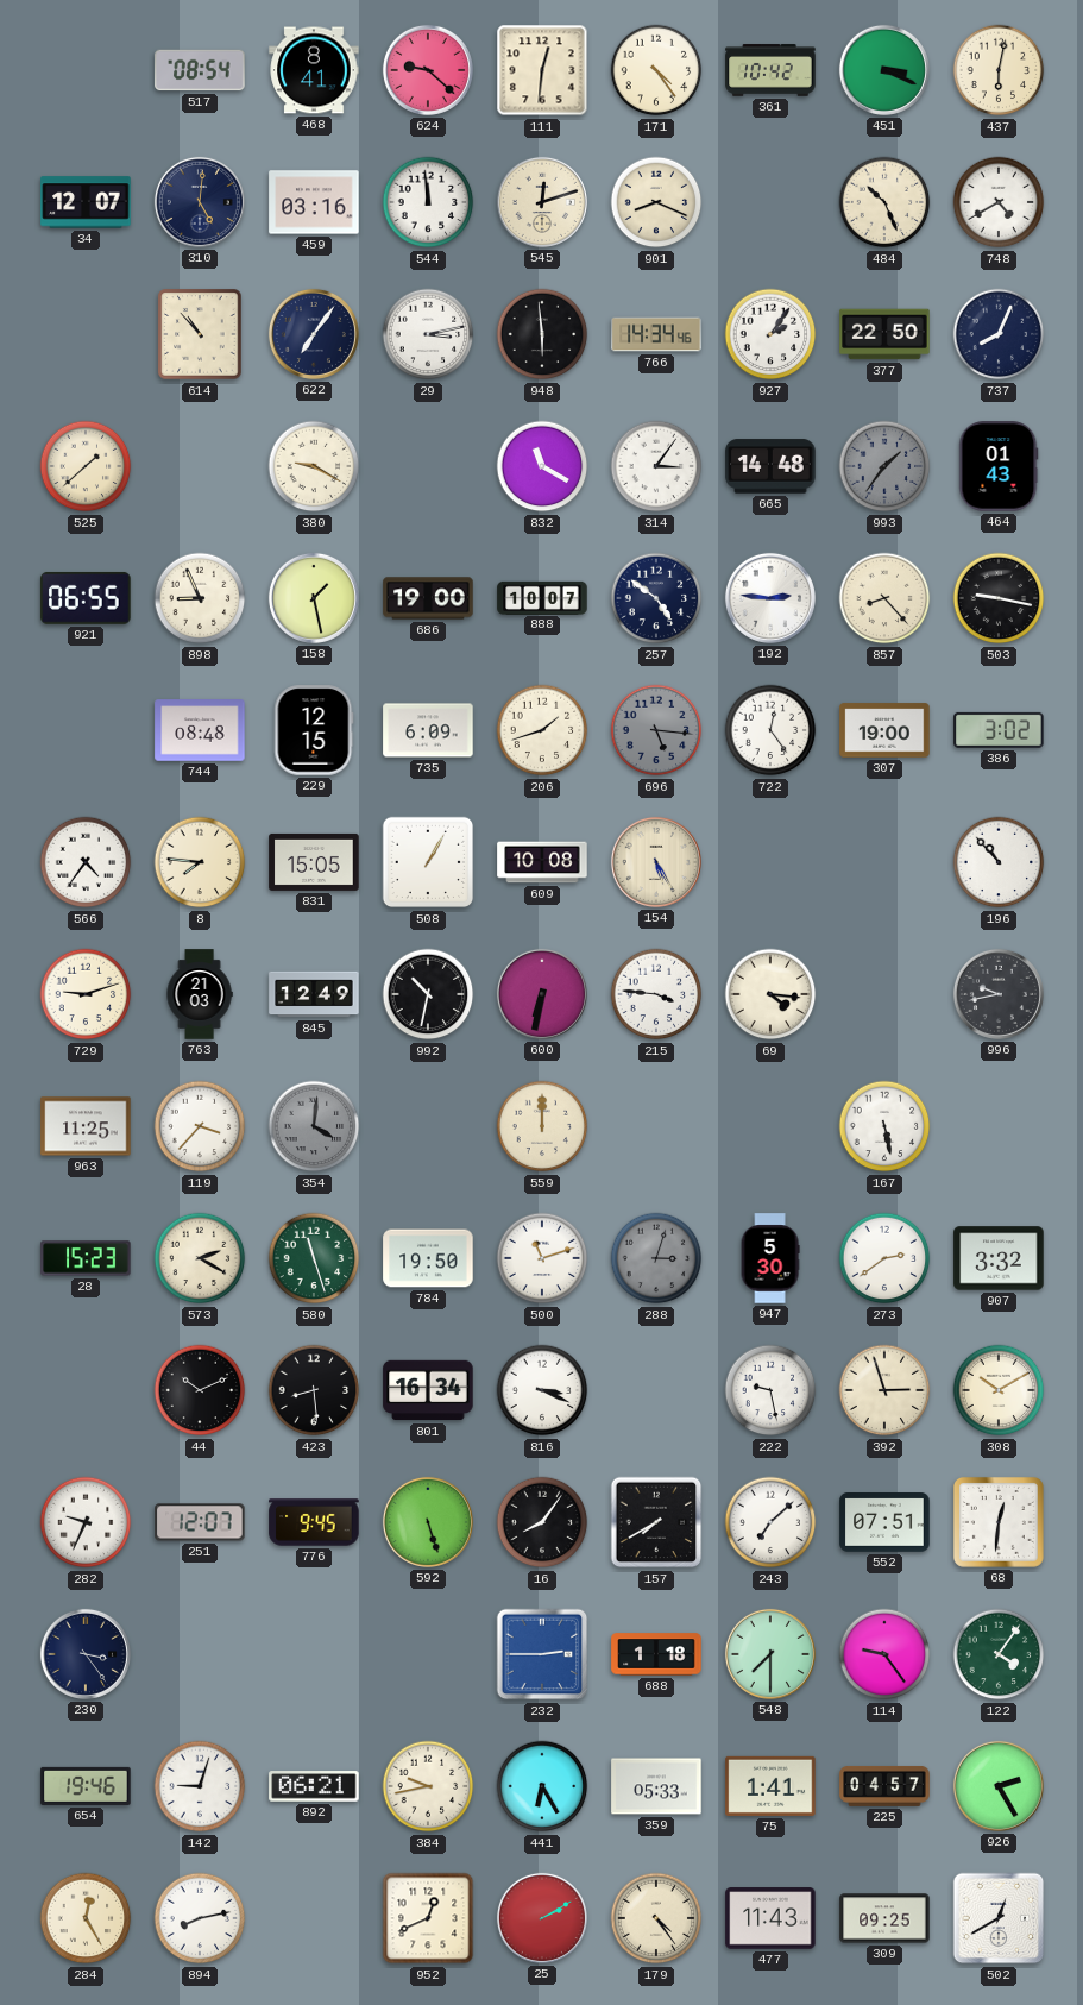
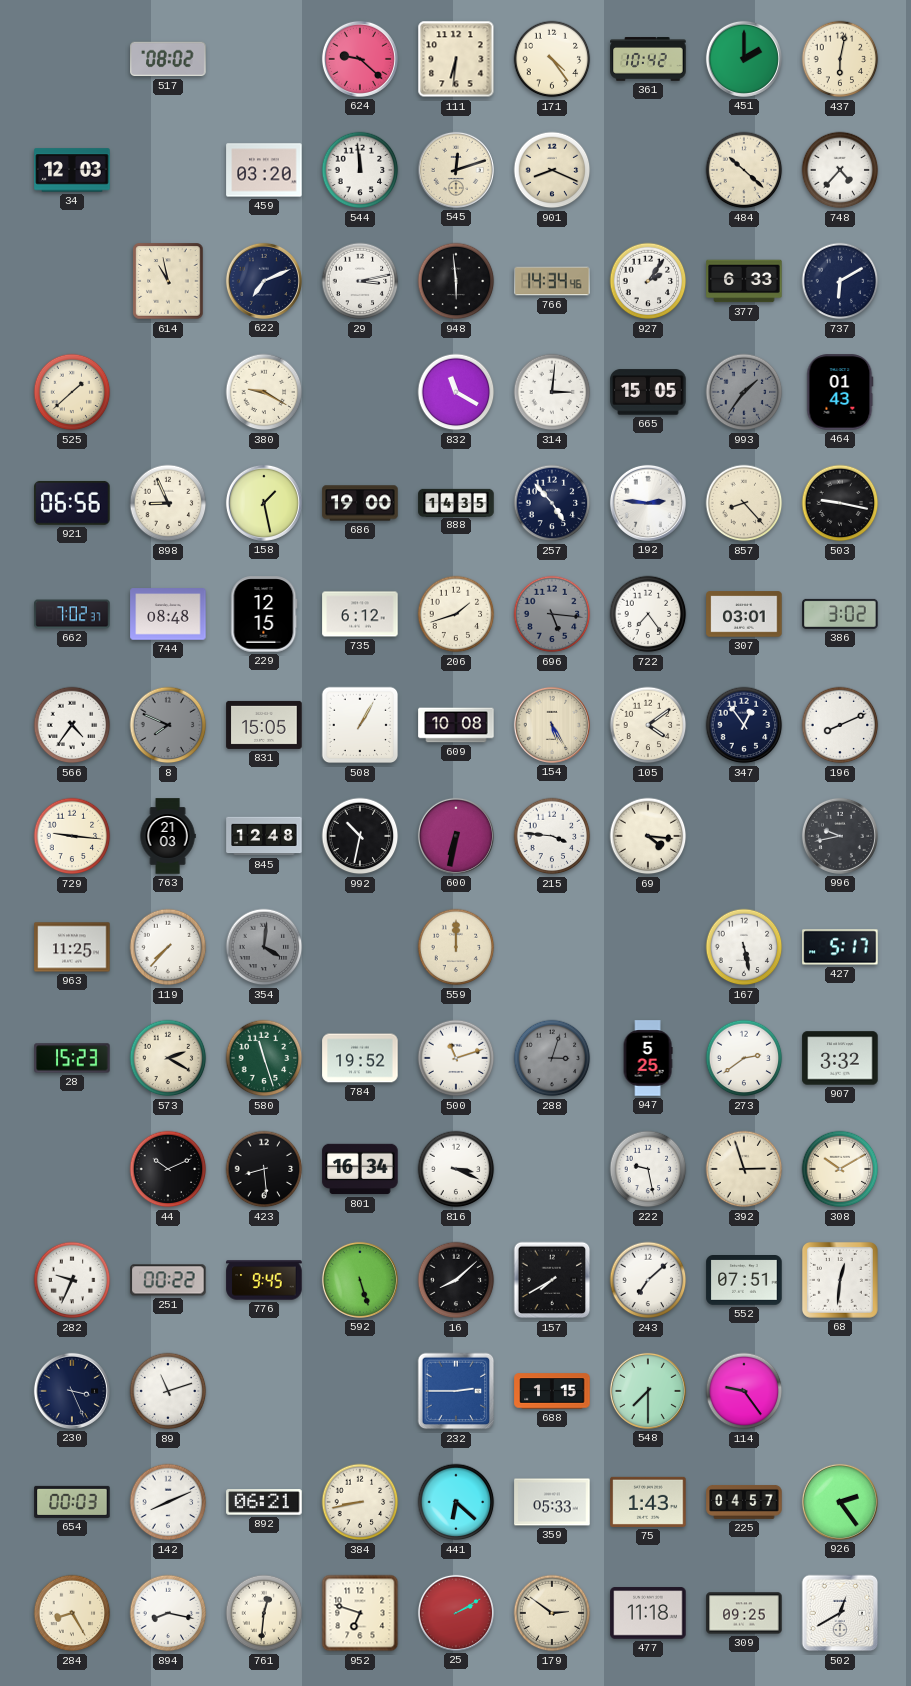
517: 08:54 -> 08:02
468: 8:41 -> none
111: 12:31 -> 6:31
451: 3:19 -> 2:00
34: 12:07 -> 12:03
310: 5:01 -> none
459: 03:16 -> 03:20
484: 10:26 -> 10:22
748: 4:40 -> 4:37
614: 10:53 -> 10:58
622: 7:06 -> 7:11
377: 22:50 -> 6:33
737: 8:04 -> 6:10
314: 3:06 -> 3:01
665: 14:48 -> 15:05
921: 06:55 -> 06:56
888: 10:07 -> 14:35
257: 4:51 -> 4:53
662: none -> 7:02
735: 6:09 -> 6:12
722: 12:24 -> 7:24
307: 19:00 -> 03:01
8: 7:46 -> 7:49
8 dial: cream -> grey
105: none -> 4:09
347: none -> 12:54
196: 10:53 -> 8:11
729: 9:12 -> 9:16
845: 12:49 -> 12:48
119: 3:37 -> 7:37
427: none -> 5:17
784: 19:50 -> 19:52
947: 5:30 -> 5:25
251: 12:07 -> 00:22
16: 8:06 -> 8:08
230: 3:24 -> 3:26
89: none -> 11:12
688: 1:18 -> 1:15
122: 4:06 -> none
654: 19:46 -> 00:03
142: 9:03 -> 8:11
384: 9:43 -> 8:43
441: 6:25 -> 6:22
75: 1:41 -> 1:43
926: 2:25 -> 2:24
284: 12:25 -> 8:25
894: 8:13 -> 8:17
761: none -> 12:31
952: 12:41 -> 6:48
179: 4:24 -> 2:51
477: 11:43 -> 11:18
